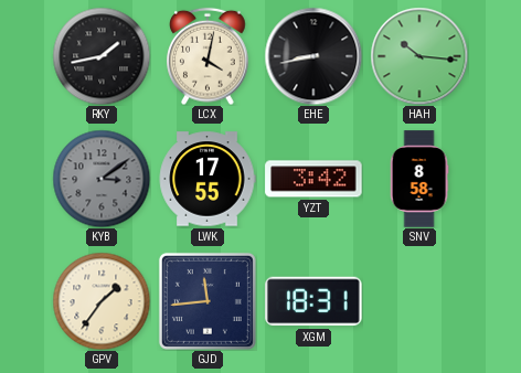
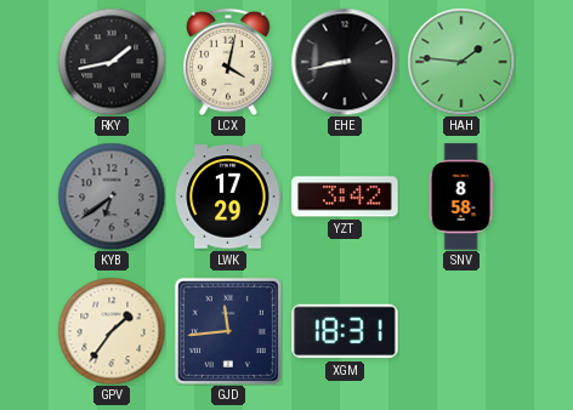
HAH: 10:16 -> 1:46
KYB: 3:09 -> 6:39
LWK: 17:55 -> 17:29
